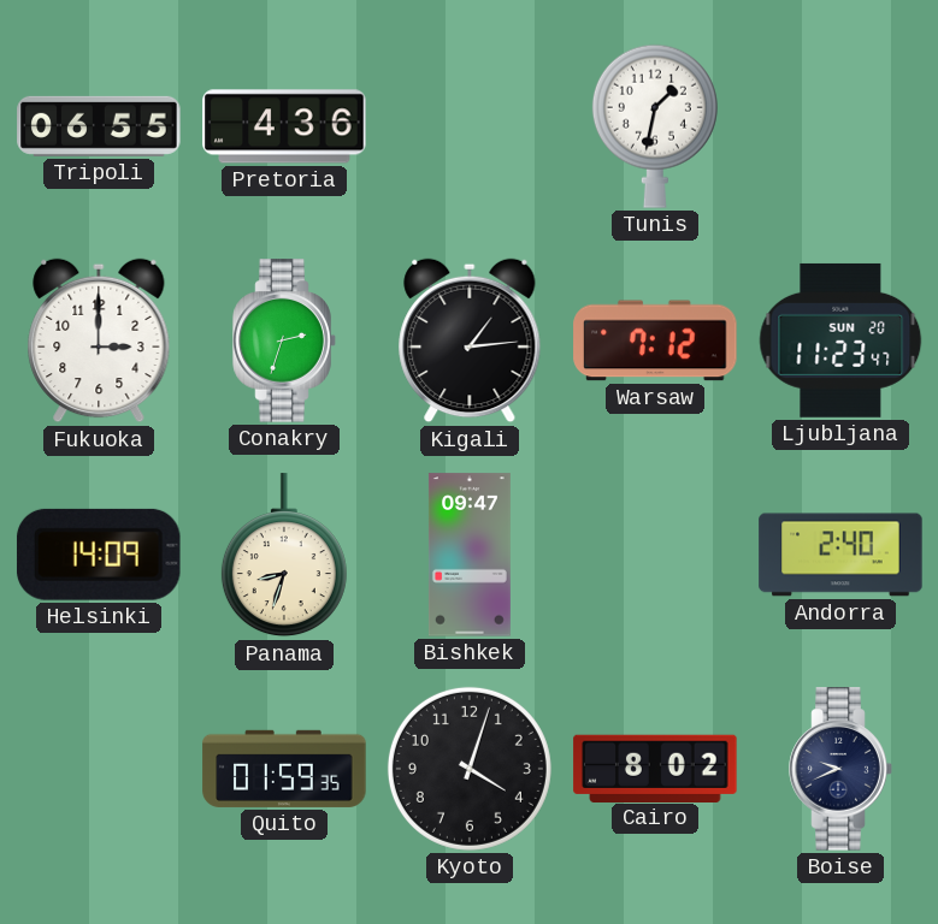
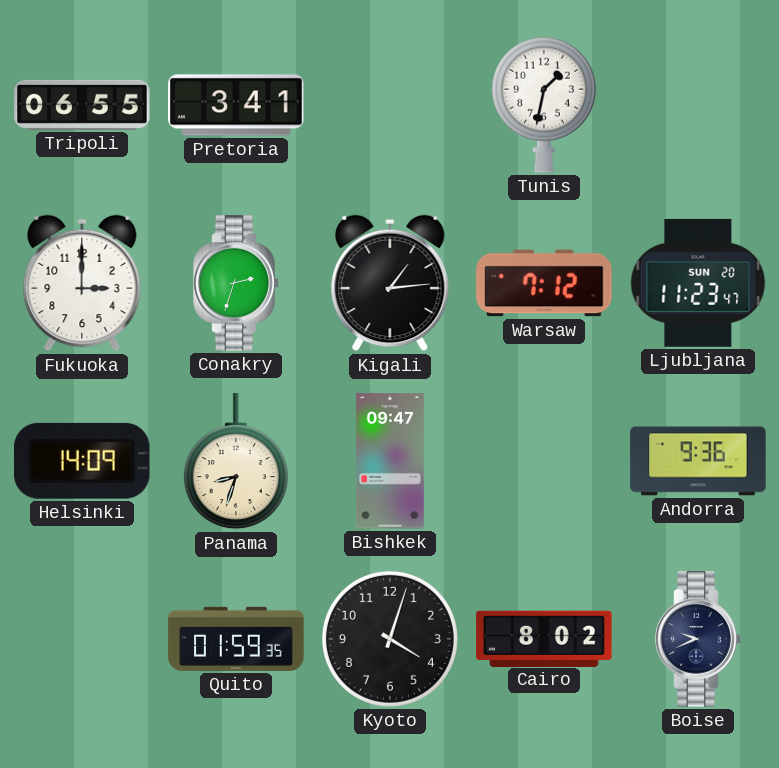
Pretoria: 4:36 -> 3:41
Andorra: 2:40 -> 9:36
